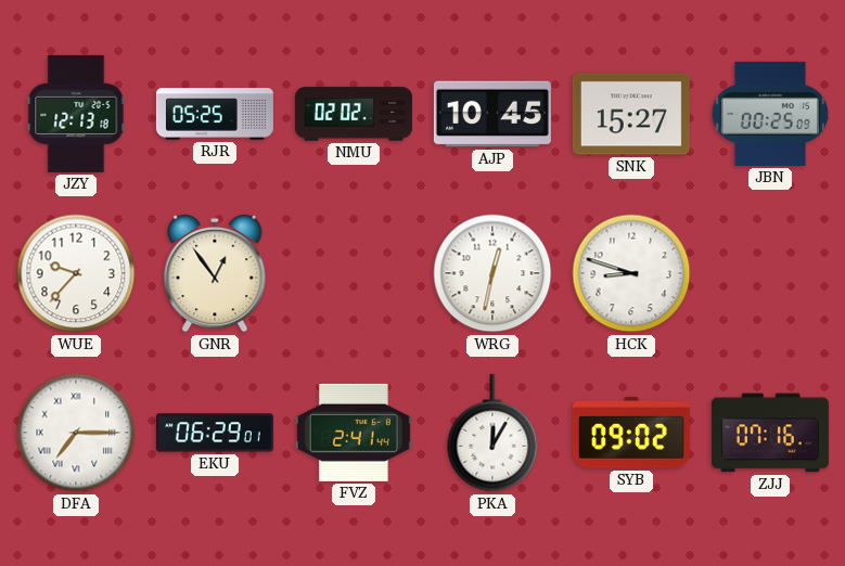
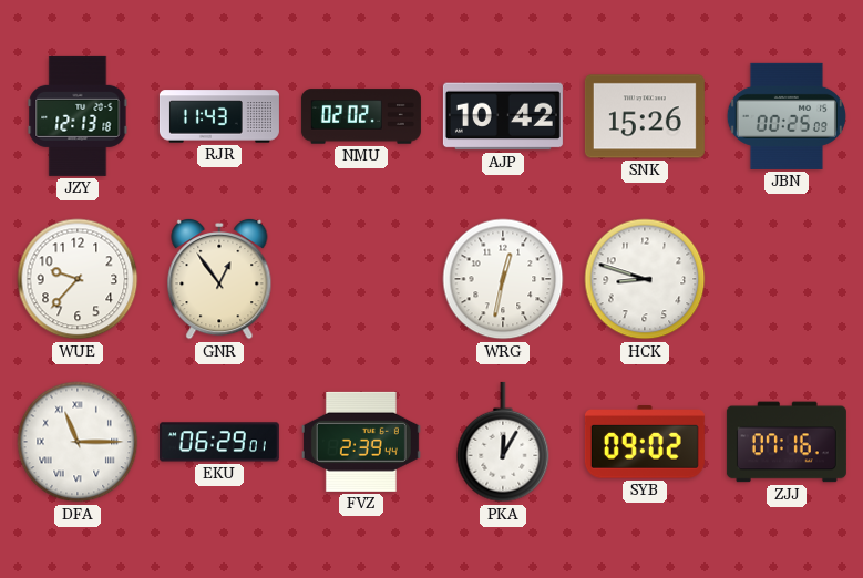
RJR: 05:25 -> 11:43
AJP: 10:45 -> 10:42
SNK: 15:27 -> 15:26
DFA: 7:15 -> 11:15
FVZ: 2:41 -> 2:39
